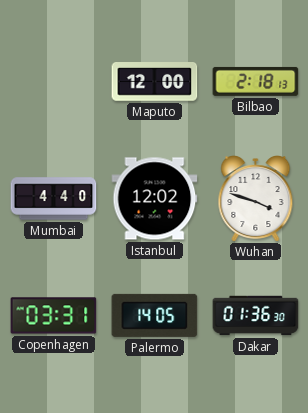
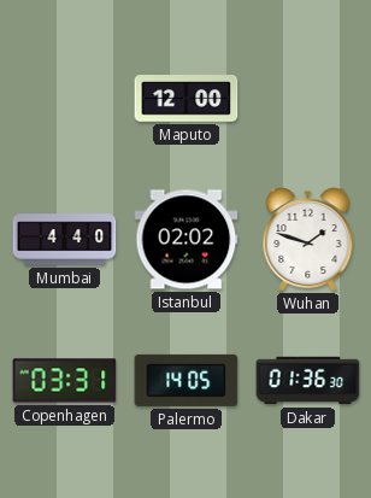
Bilbao: 2:18 -> none
Istanbul: 12:02 -> 02:02
Wuhan: 3:48 -> 1:48
